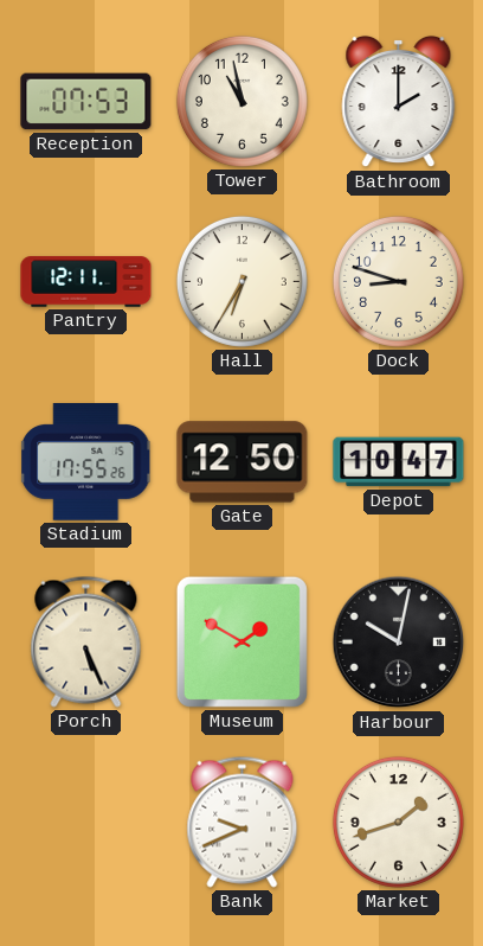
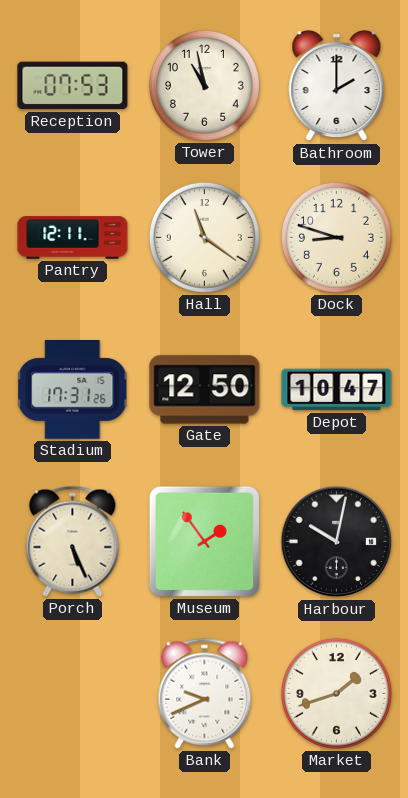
Hall: 6:35 -> 11:21
Stadium: 17:55 -> 17:31
Museum: 1:50 -> 1:54
